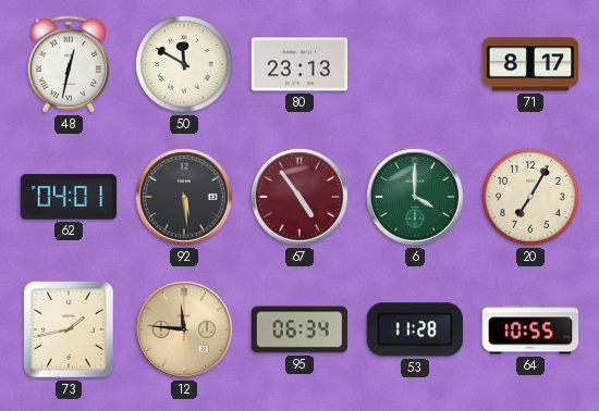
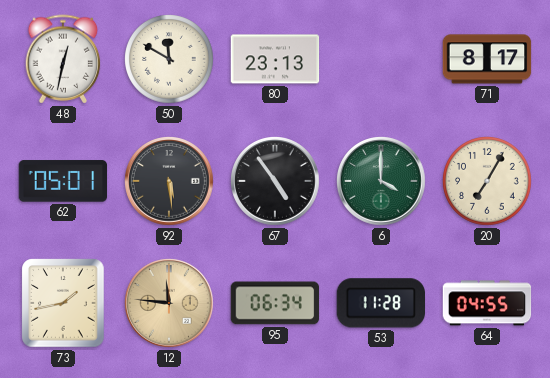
62: 04:01 -> 05:01
67 dial: burgundy -> black
64: 10:55 -> 04:55
